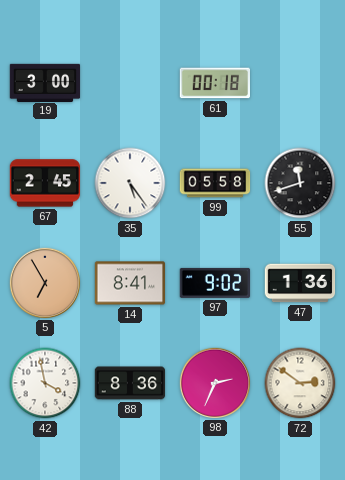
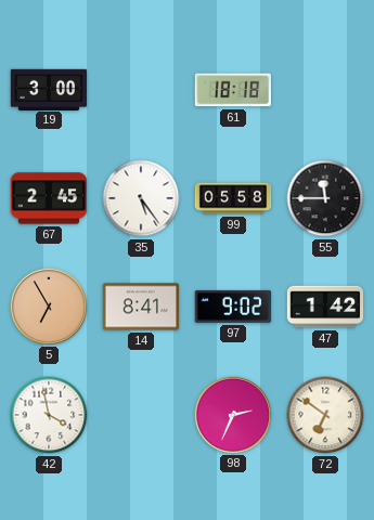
61: 00:18 -> 18:18
55: 11:42 -> 11:45
47: 1:36 -> 1:42
88: 8:36 -> none
72: 2:51 -> 6:51
